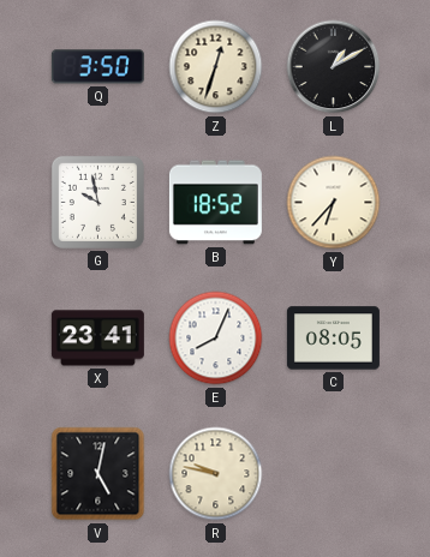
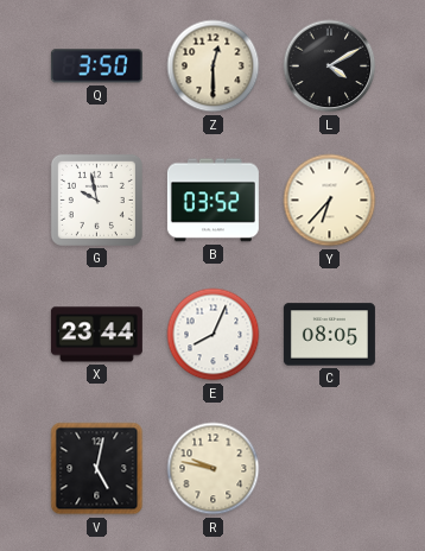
Z: 12:33 -> 12:30
L: 1:10 -> 4:10
B: 18:52 -> 03:52
X: 23:41 -> 23:44
